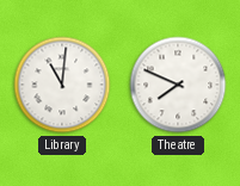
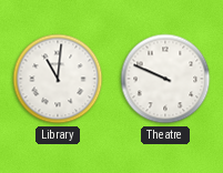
Theatre: 7:49 -> 9:49
